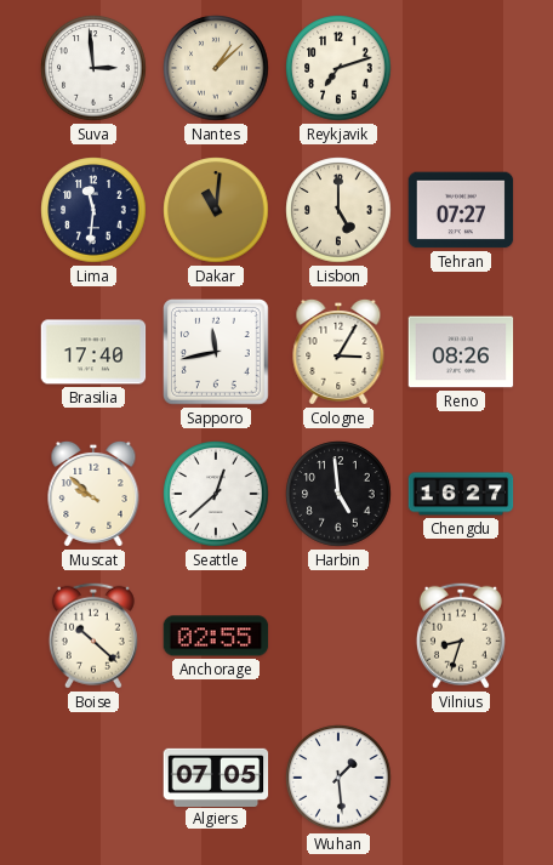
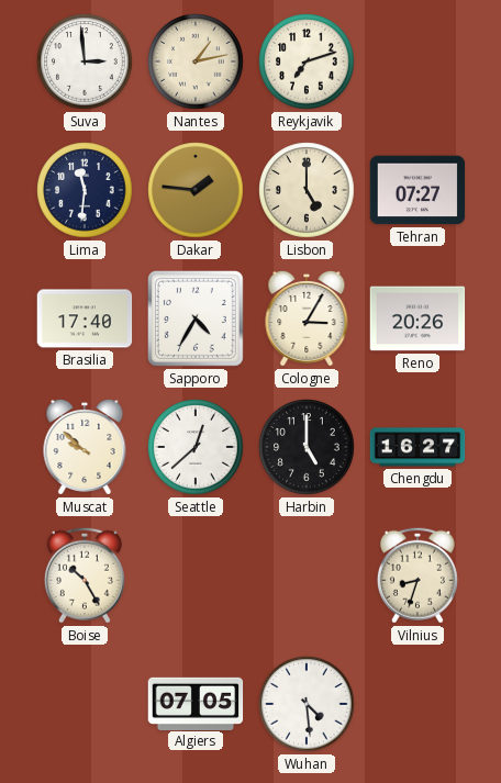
Nantes: 1:08 -> 1:13
Dakar: 11:01 -> 1:46
Sapporo: 11:43 -> 4:35
Reno: 08:26 -> 20:26
Harbin: 4:59 -> 5:00
Boise: 10:22 -> 10:25
Anchorage: 02:55 -> none
Wuhan: 1:29 -> 4:29
